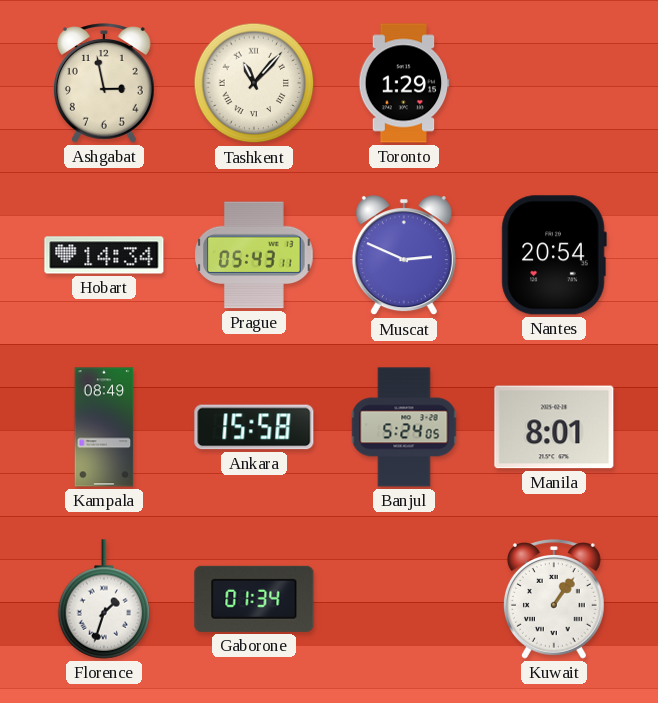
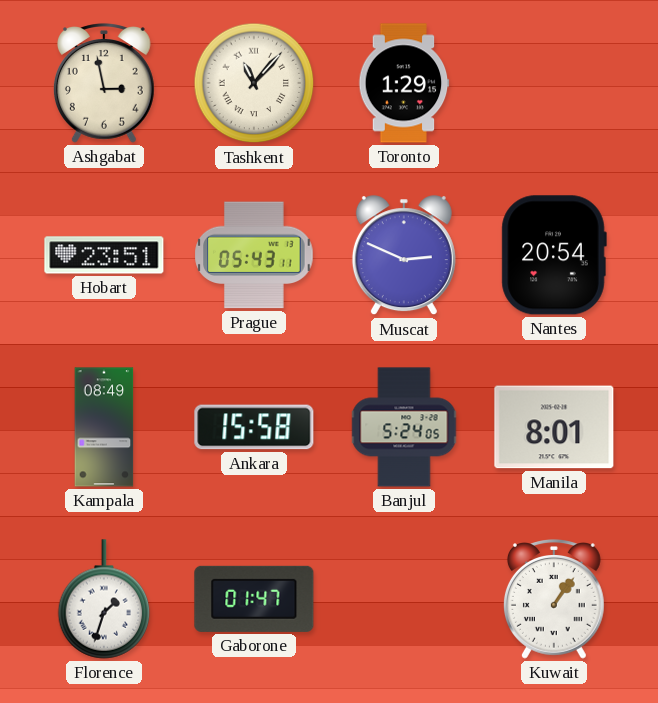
Hobart: 14:34 -> 23:51
Gaborone: 01:34 -> 01:47
